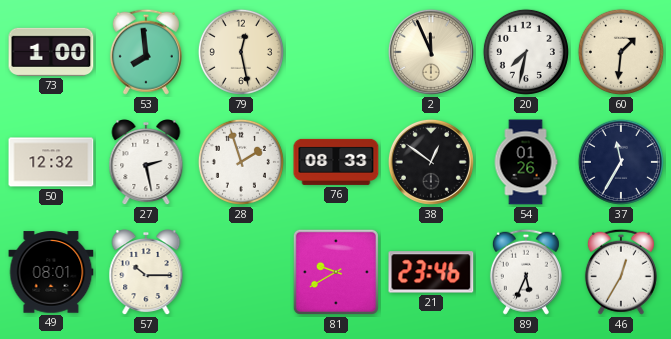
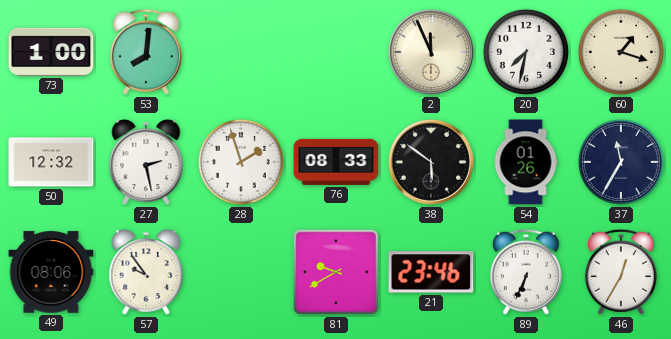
53: 7:59 -> 8:01
79: 12:28 -> none
60: 1:31 -> 1:18
38: 12:51 -> 5:51
49: 08:01 -> 08:06
57: 10:15 -> 9:54
89: 5:34 -> 6:34
